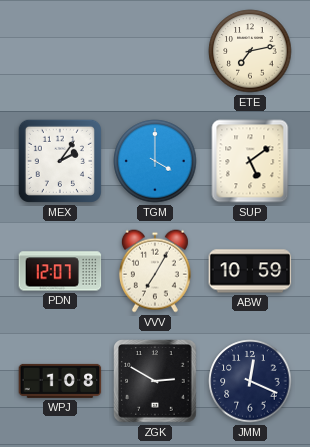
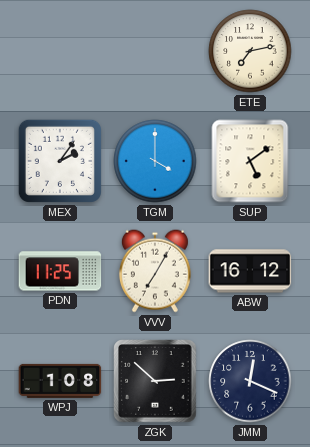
PDN: 12:07 -> 11:25
ABW: 10:59 -> 16:12
ZGK: 2:50 -> 2:52
